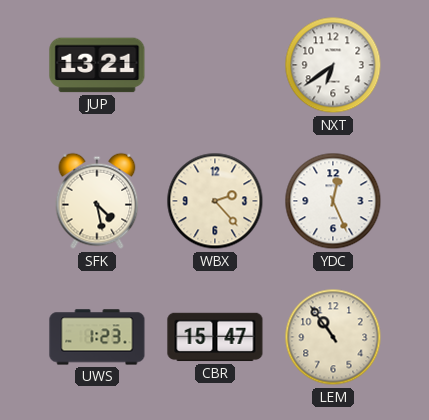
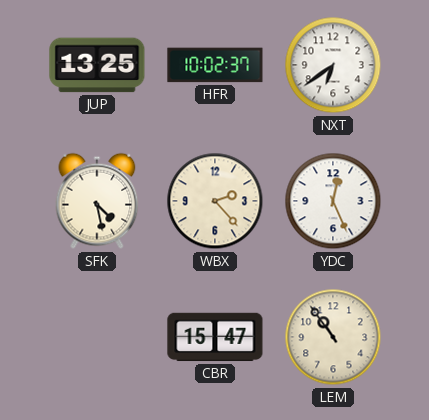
JUP: 13:21 -> 13:25
HFR: none -> 10:02
UWS: 1:23 -> none
